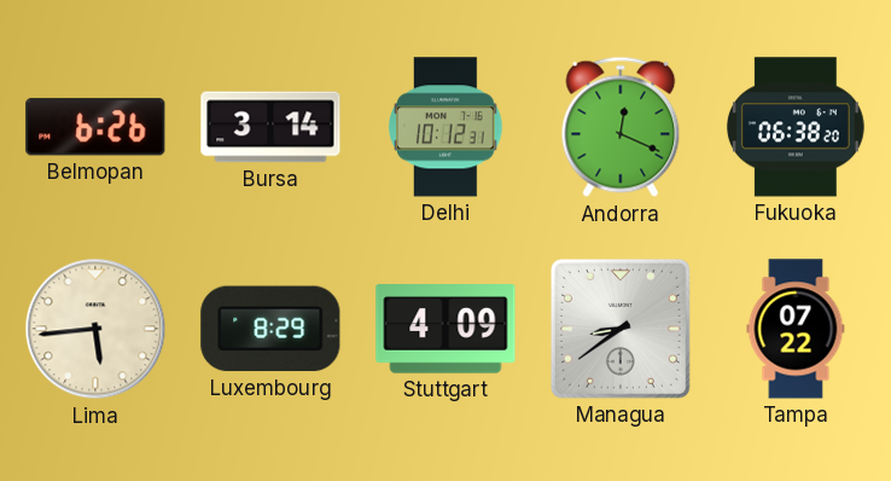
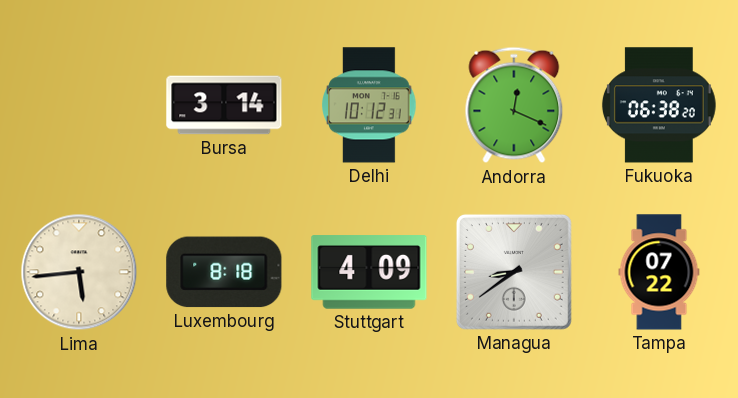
Belmopan: 6:26 -> none
Luxembourg: 8:29 -> 8:18
